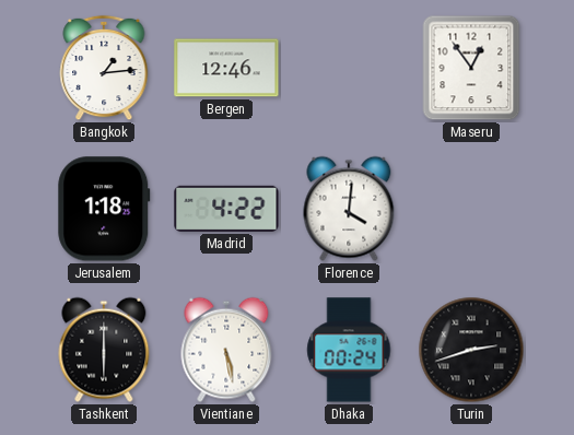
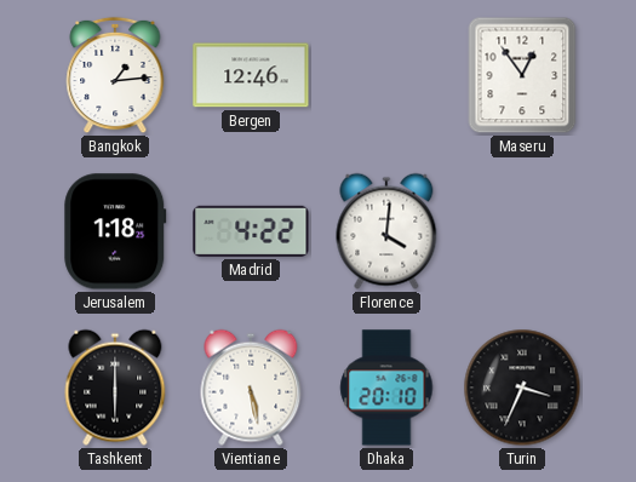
Dhaka: 00:24 -> 20:10
Turin: 2:42 -> 3:34
